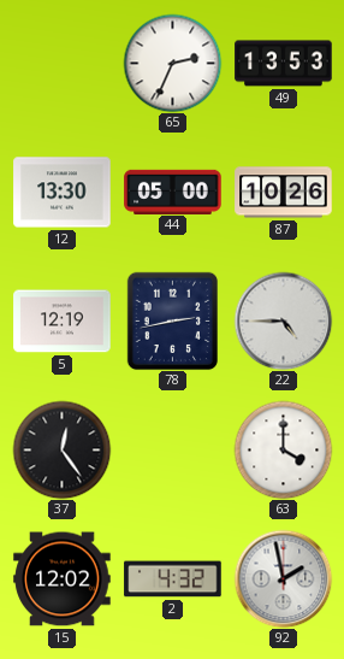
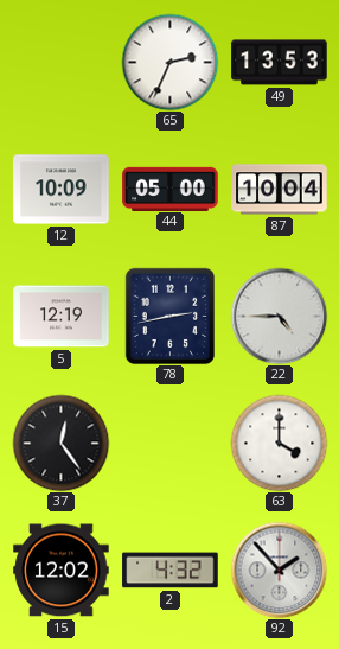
12: 13:30 -> 10:09
87: 10:26 -> 10:04
92: 1:58 -> 1:53
